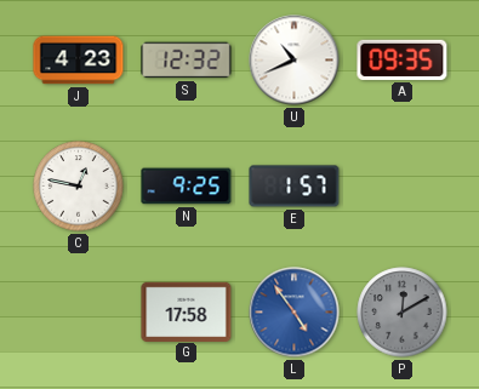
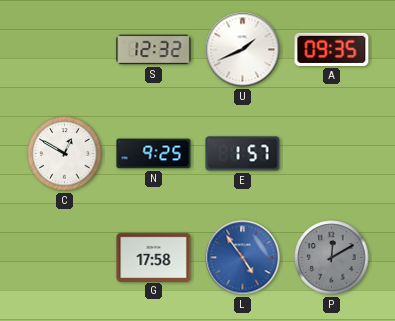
J: 4:23 -> none
U: 10:41 -> 1:41
C: 12:47 -> 12:50
